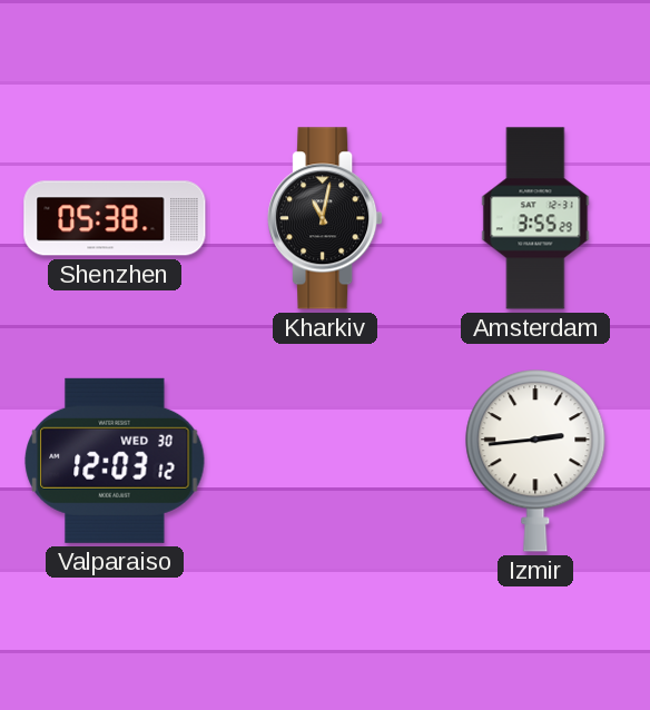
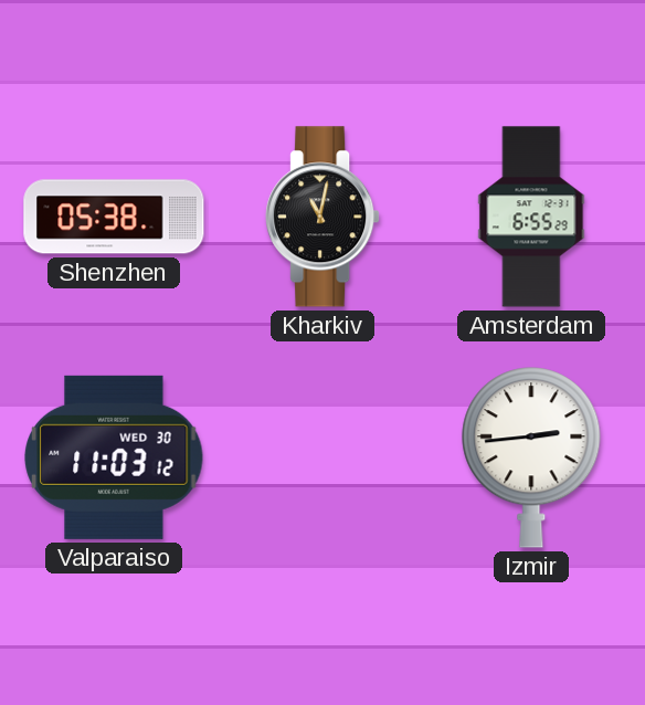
Amsterdam: 3:55 -> 6:55
Valparaiso: 12:03 -> 11:03
